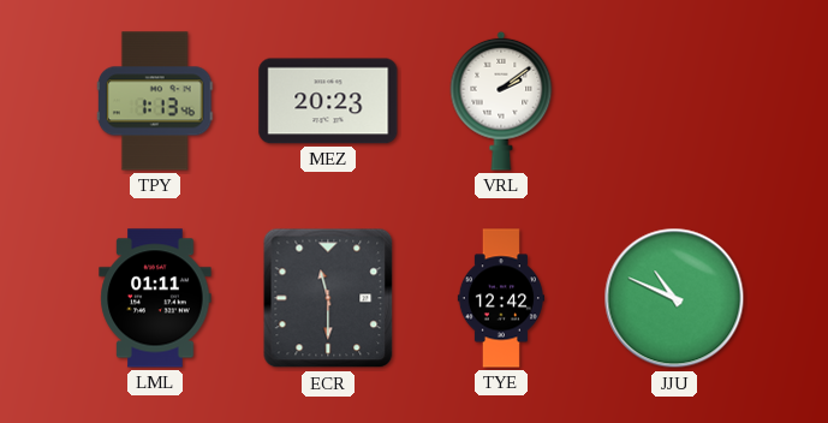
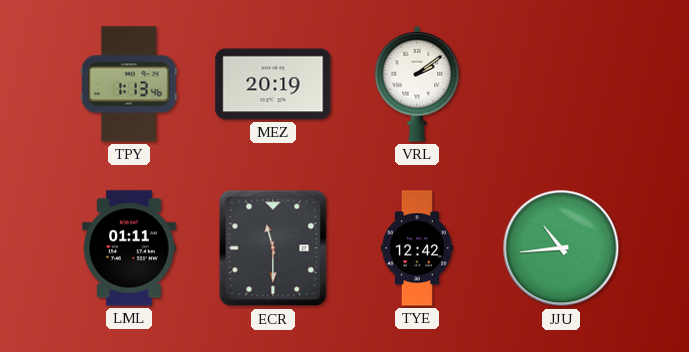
MEZ: 20:23 -> 20:19
JJU: 10:49 -> 10:44
